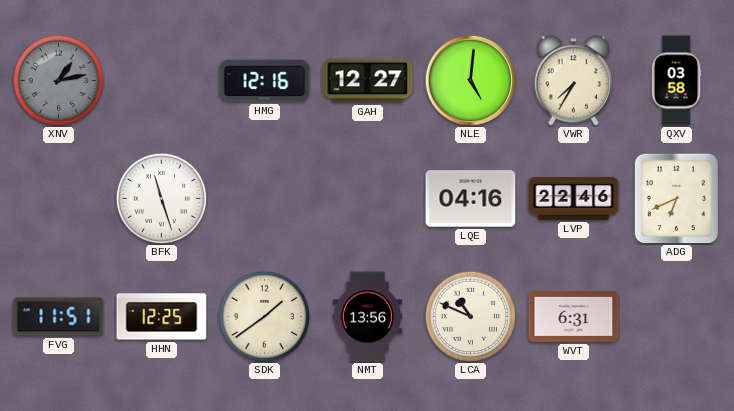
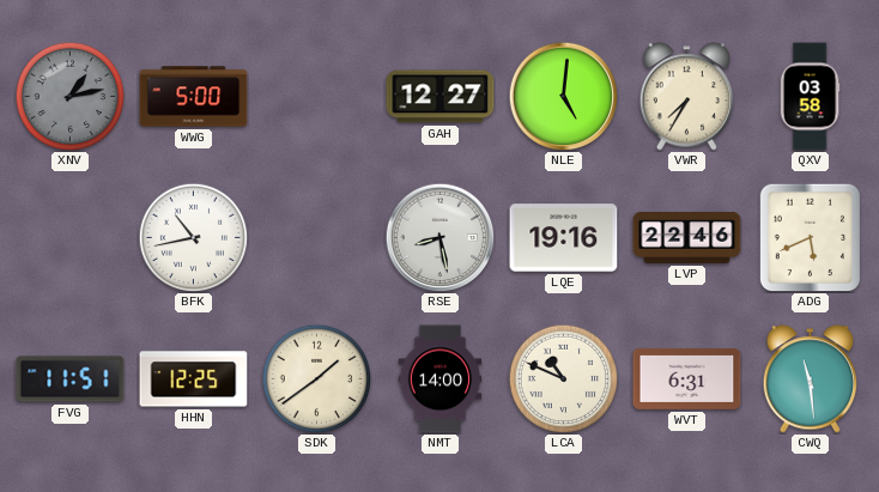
WWG: none -> 5:00
HMG: 12:16 -> none
BFK: 11:27 -> 10:43
RSE: none -> 8:28
LQE: 04:16 -> 19:16
ADG: 6:41 -> 5:41
NMT: 13:56 -> 14:00
CWQ: none -> 11:29
